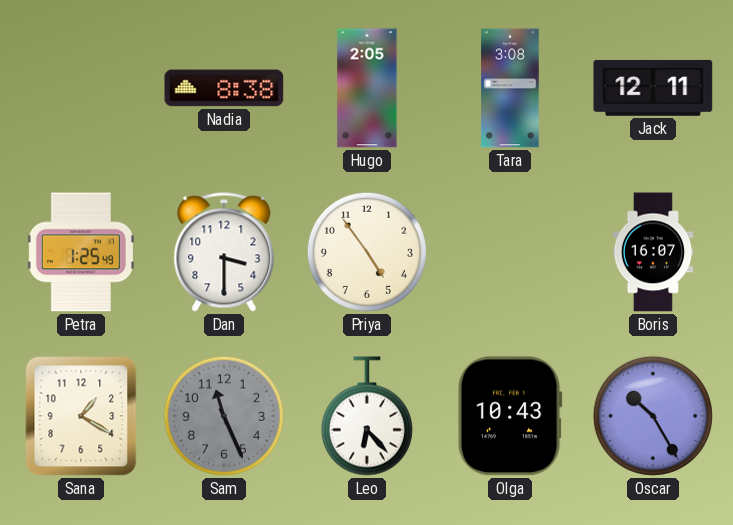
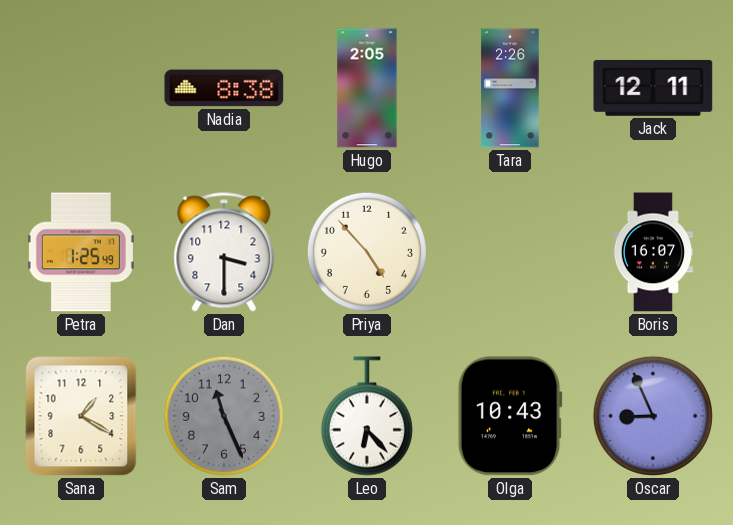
Tara: 3:08 -> 2:26
Priya: 4:54 -> 4:53
Oscar: 10:25 -> 8:56
